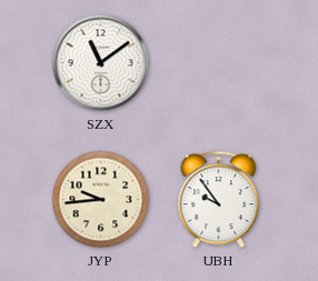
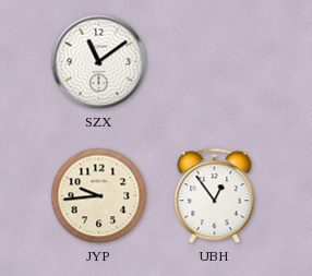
UBH: 9:54 -> 12:54
